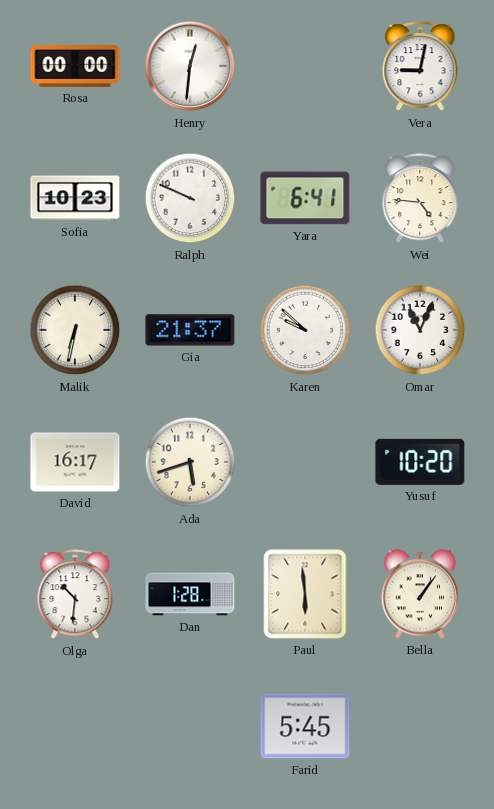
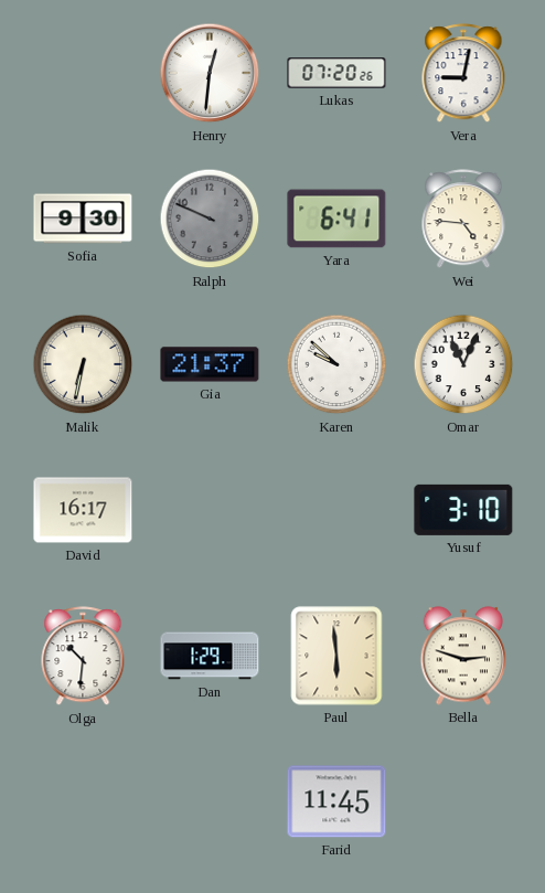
Rosa: 00:00 -> none
Lukas: none -> 07:20
Sofia: 10:23 -> 9:30
Ralph dial: white -> grey
Ada: 5:42 -> none
Yusuf: 10:20 -> 3:10
Dan: 1:28 -> 1:29
Bella: 1:06 -> 2:48
Farid: 5:45 -> 11:45
